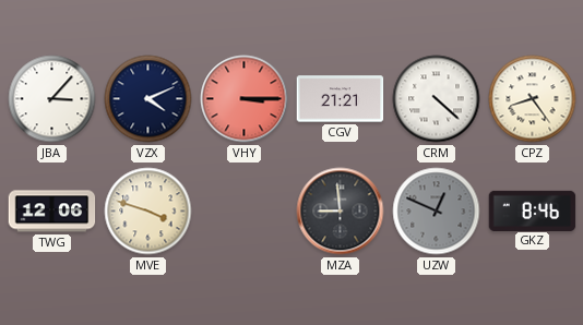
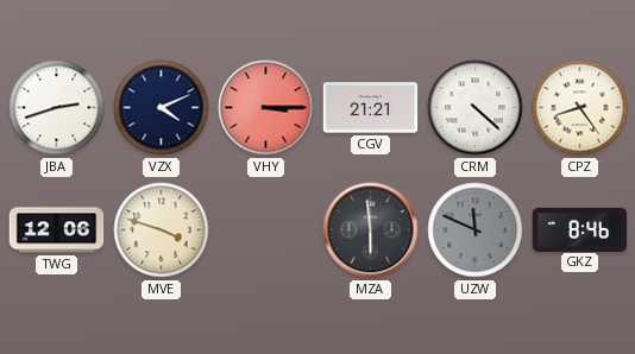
JBA: 3:07 -> 2:42
MZA: 8:59 -> 5:59
UZW: 12:49 -> 11:49
